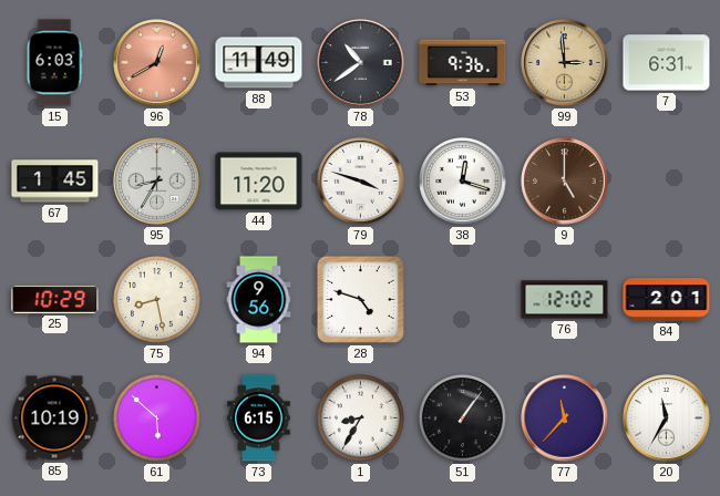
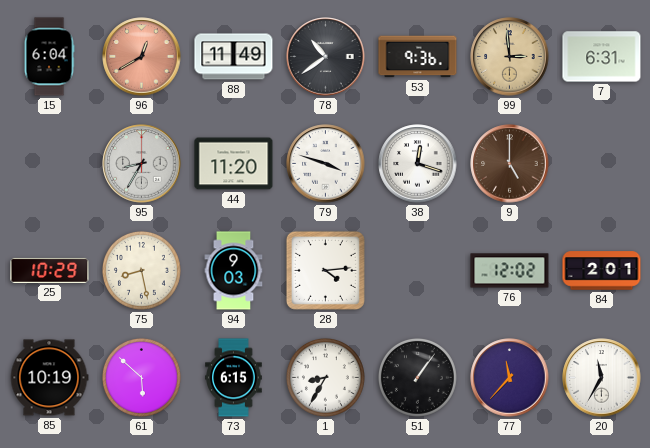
15: 6:03 -> 6:04
67: 1:45 -> none
94: 9:56 -> 9:03
28: 4:48 -> 4:14
